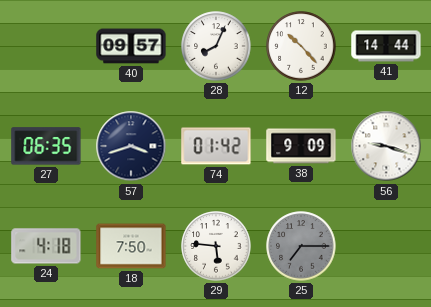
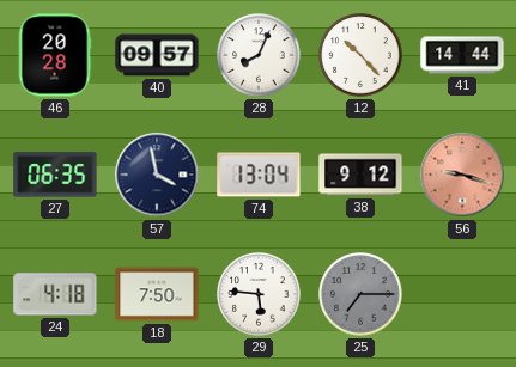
46: none -> 20:28
57: 3:42 -> 3:58
74: 01:42 -> 13:04
38: 9:09 -> 9:12
56 dial: white -> salmon
